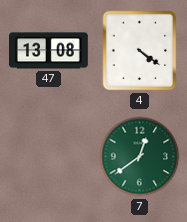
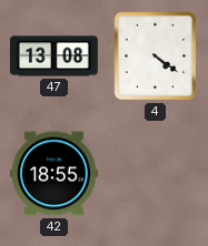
42: none -> 18:55
7: 12:39 -> none
